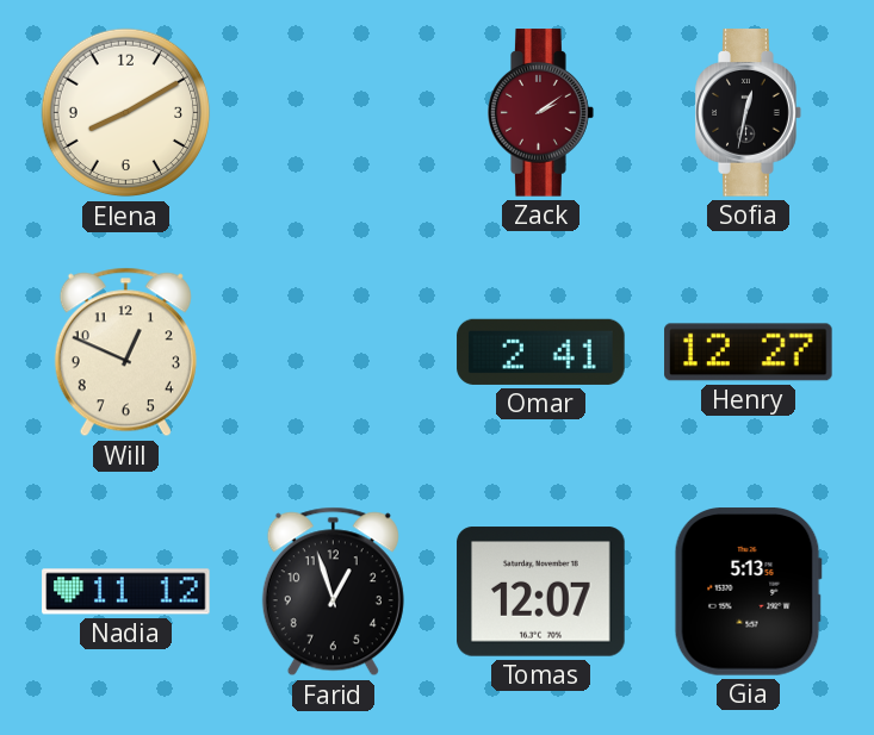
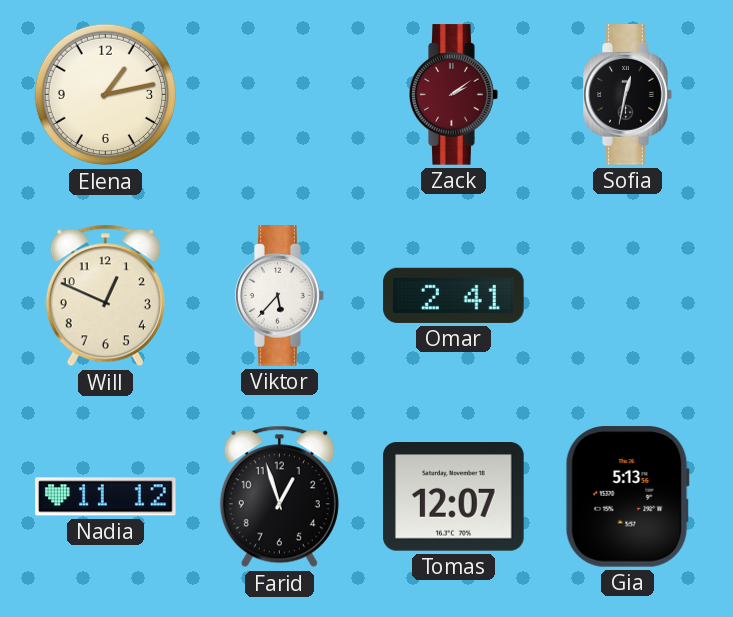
Elena: 8:10 -> 1:13
Viktor: none -> 5:37
Henry: 12:27 -> none
